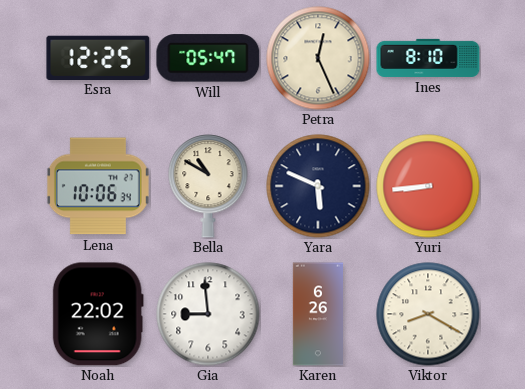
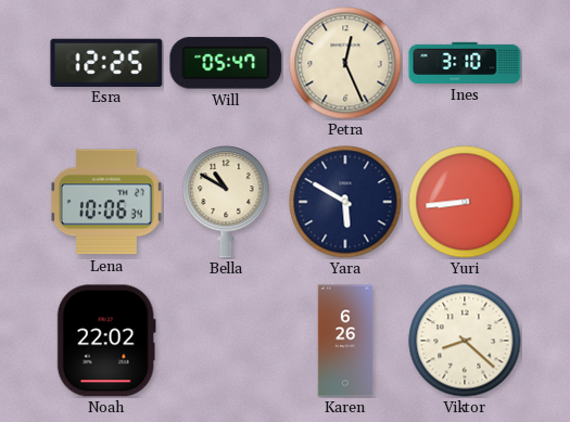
Ines: 8:10 -> 3:10
Yara: 5:49 -> 5:50
Gia: 8:59 -> none
Viktor: 8:20 -> 8:22
